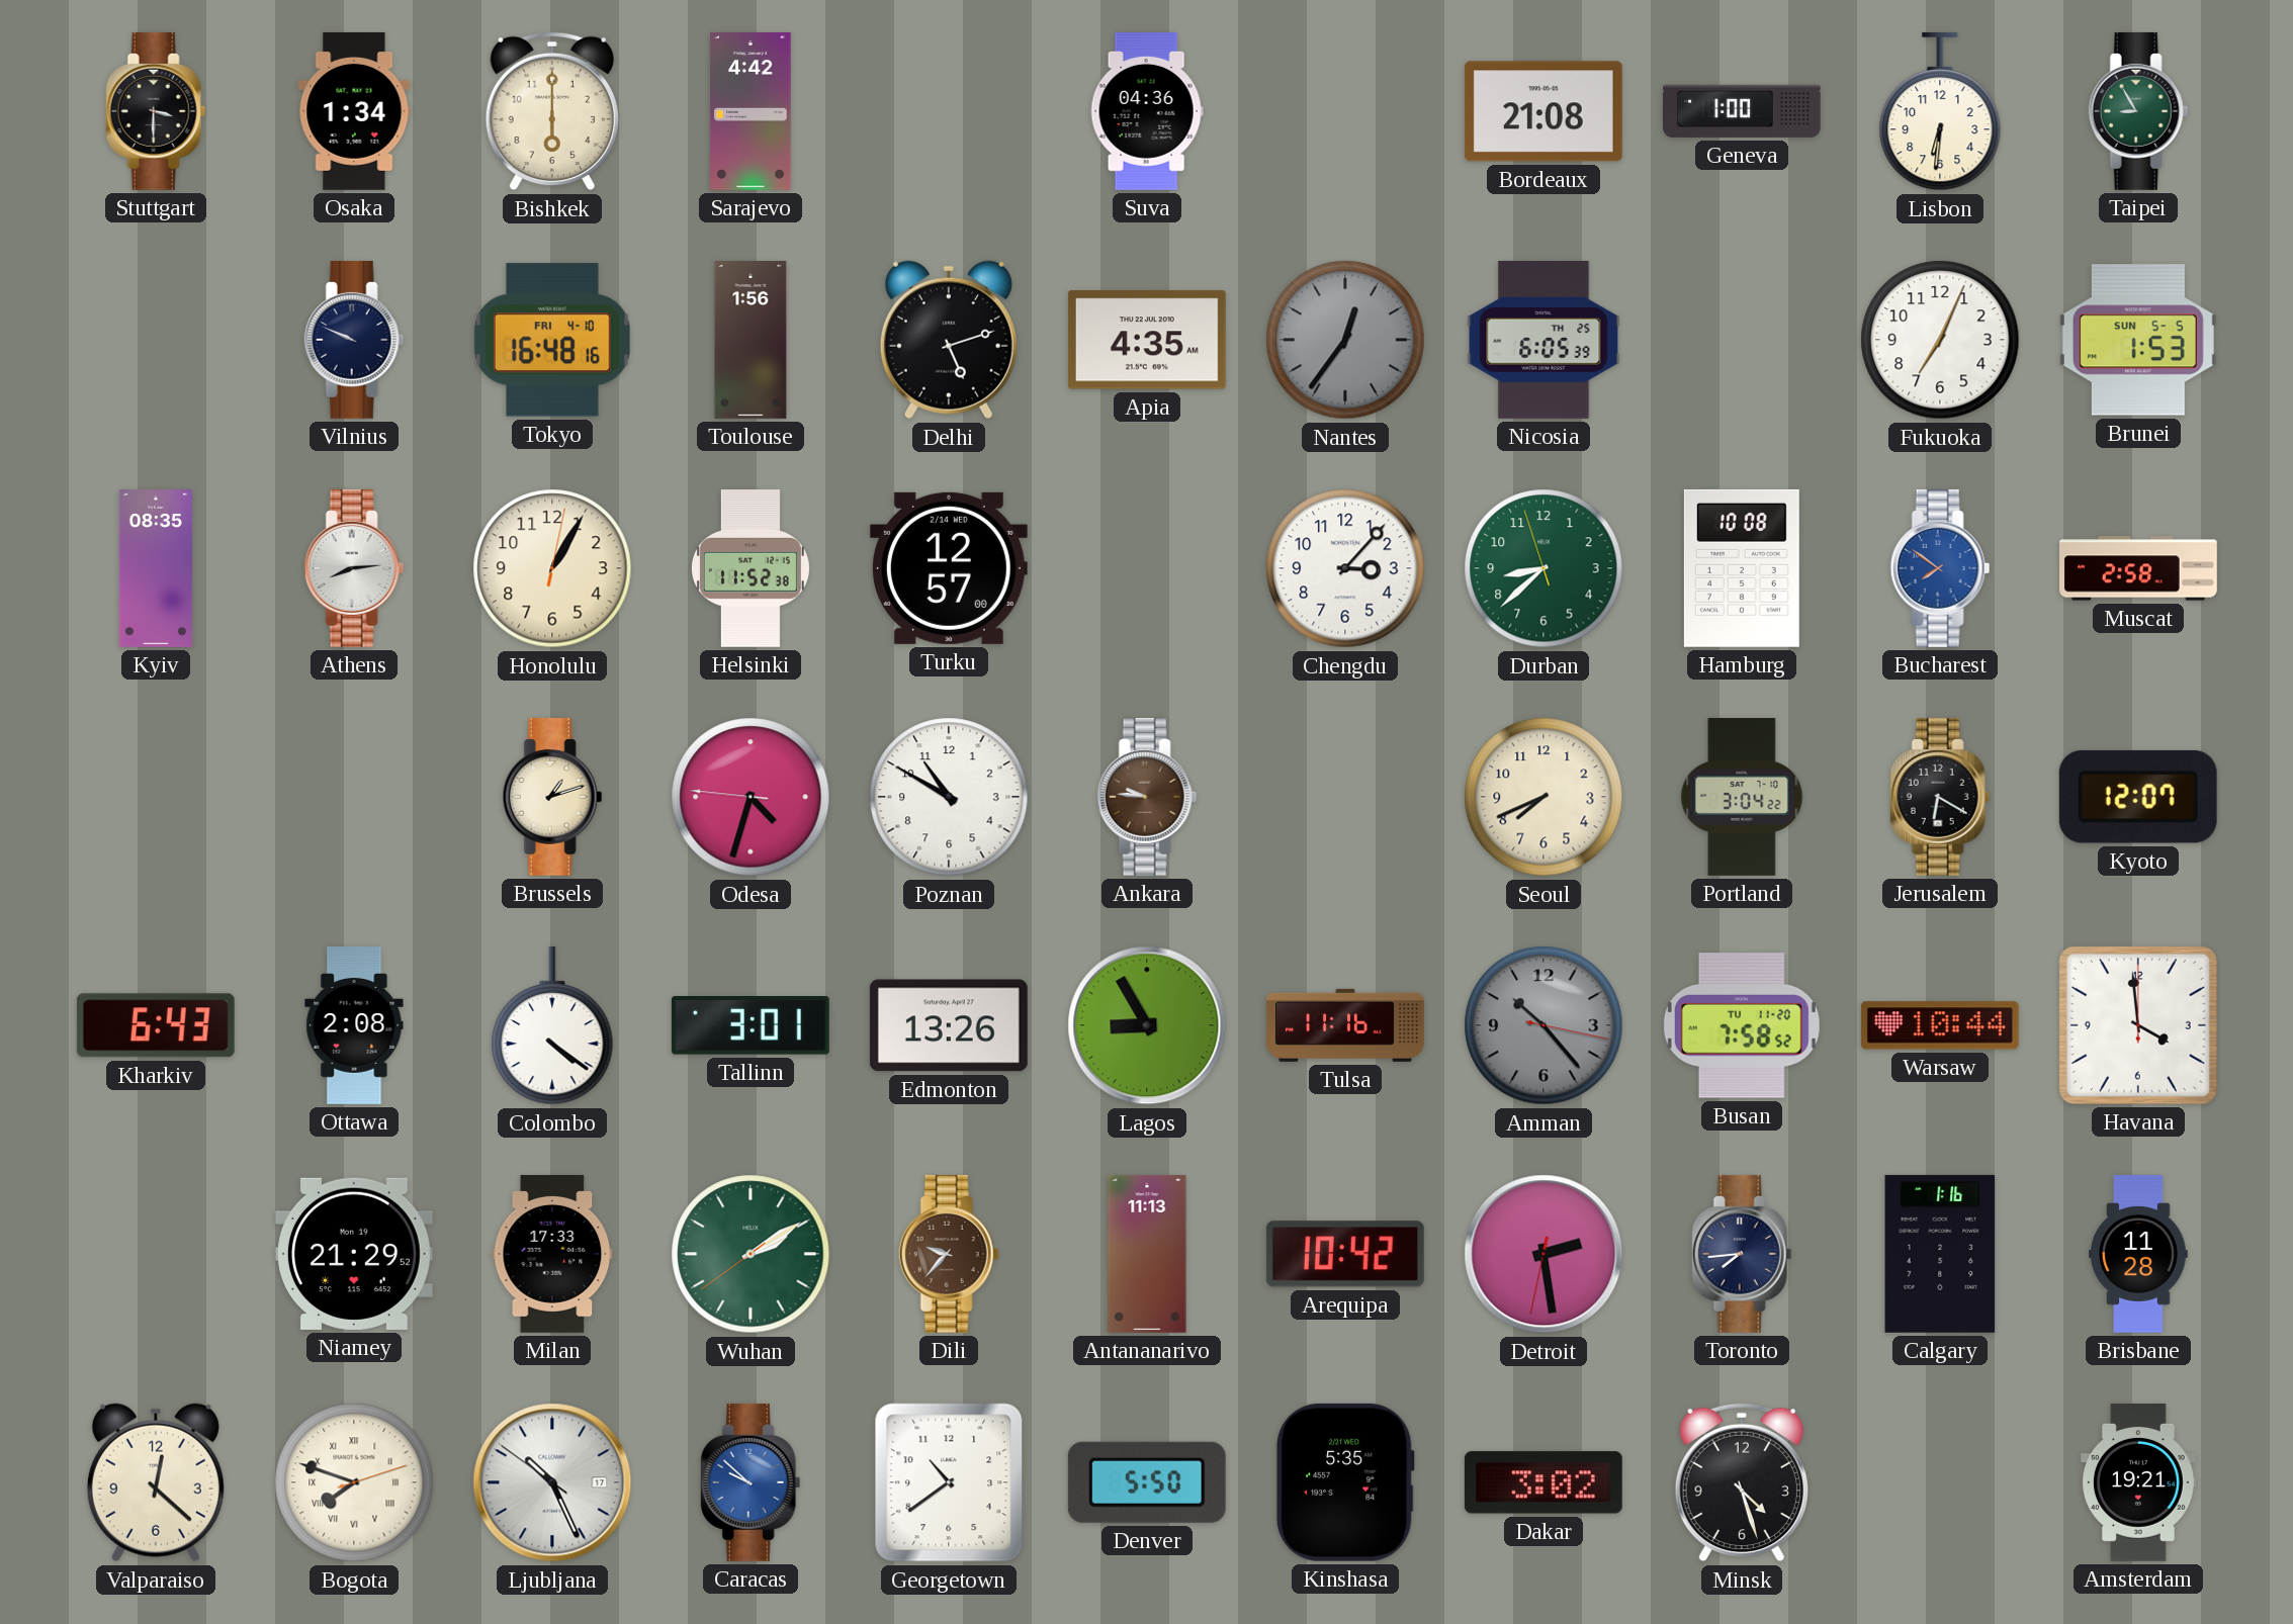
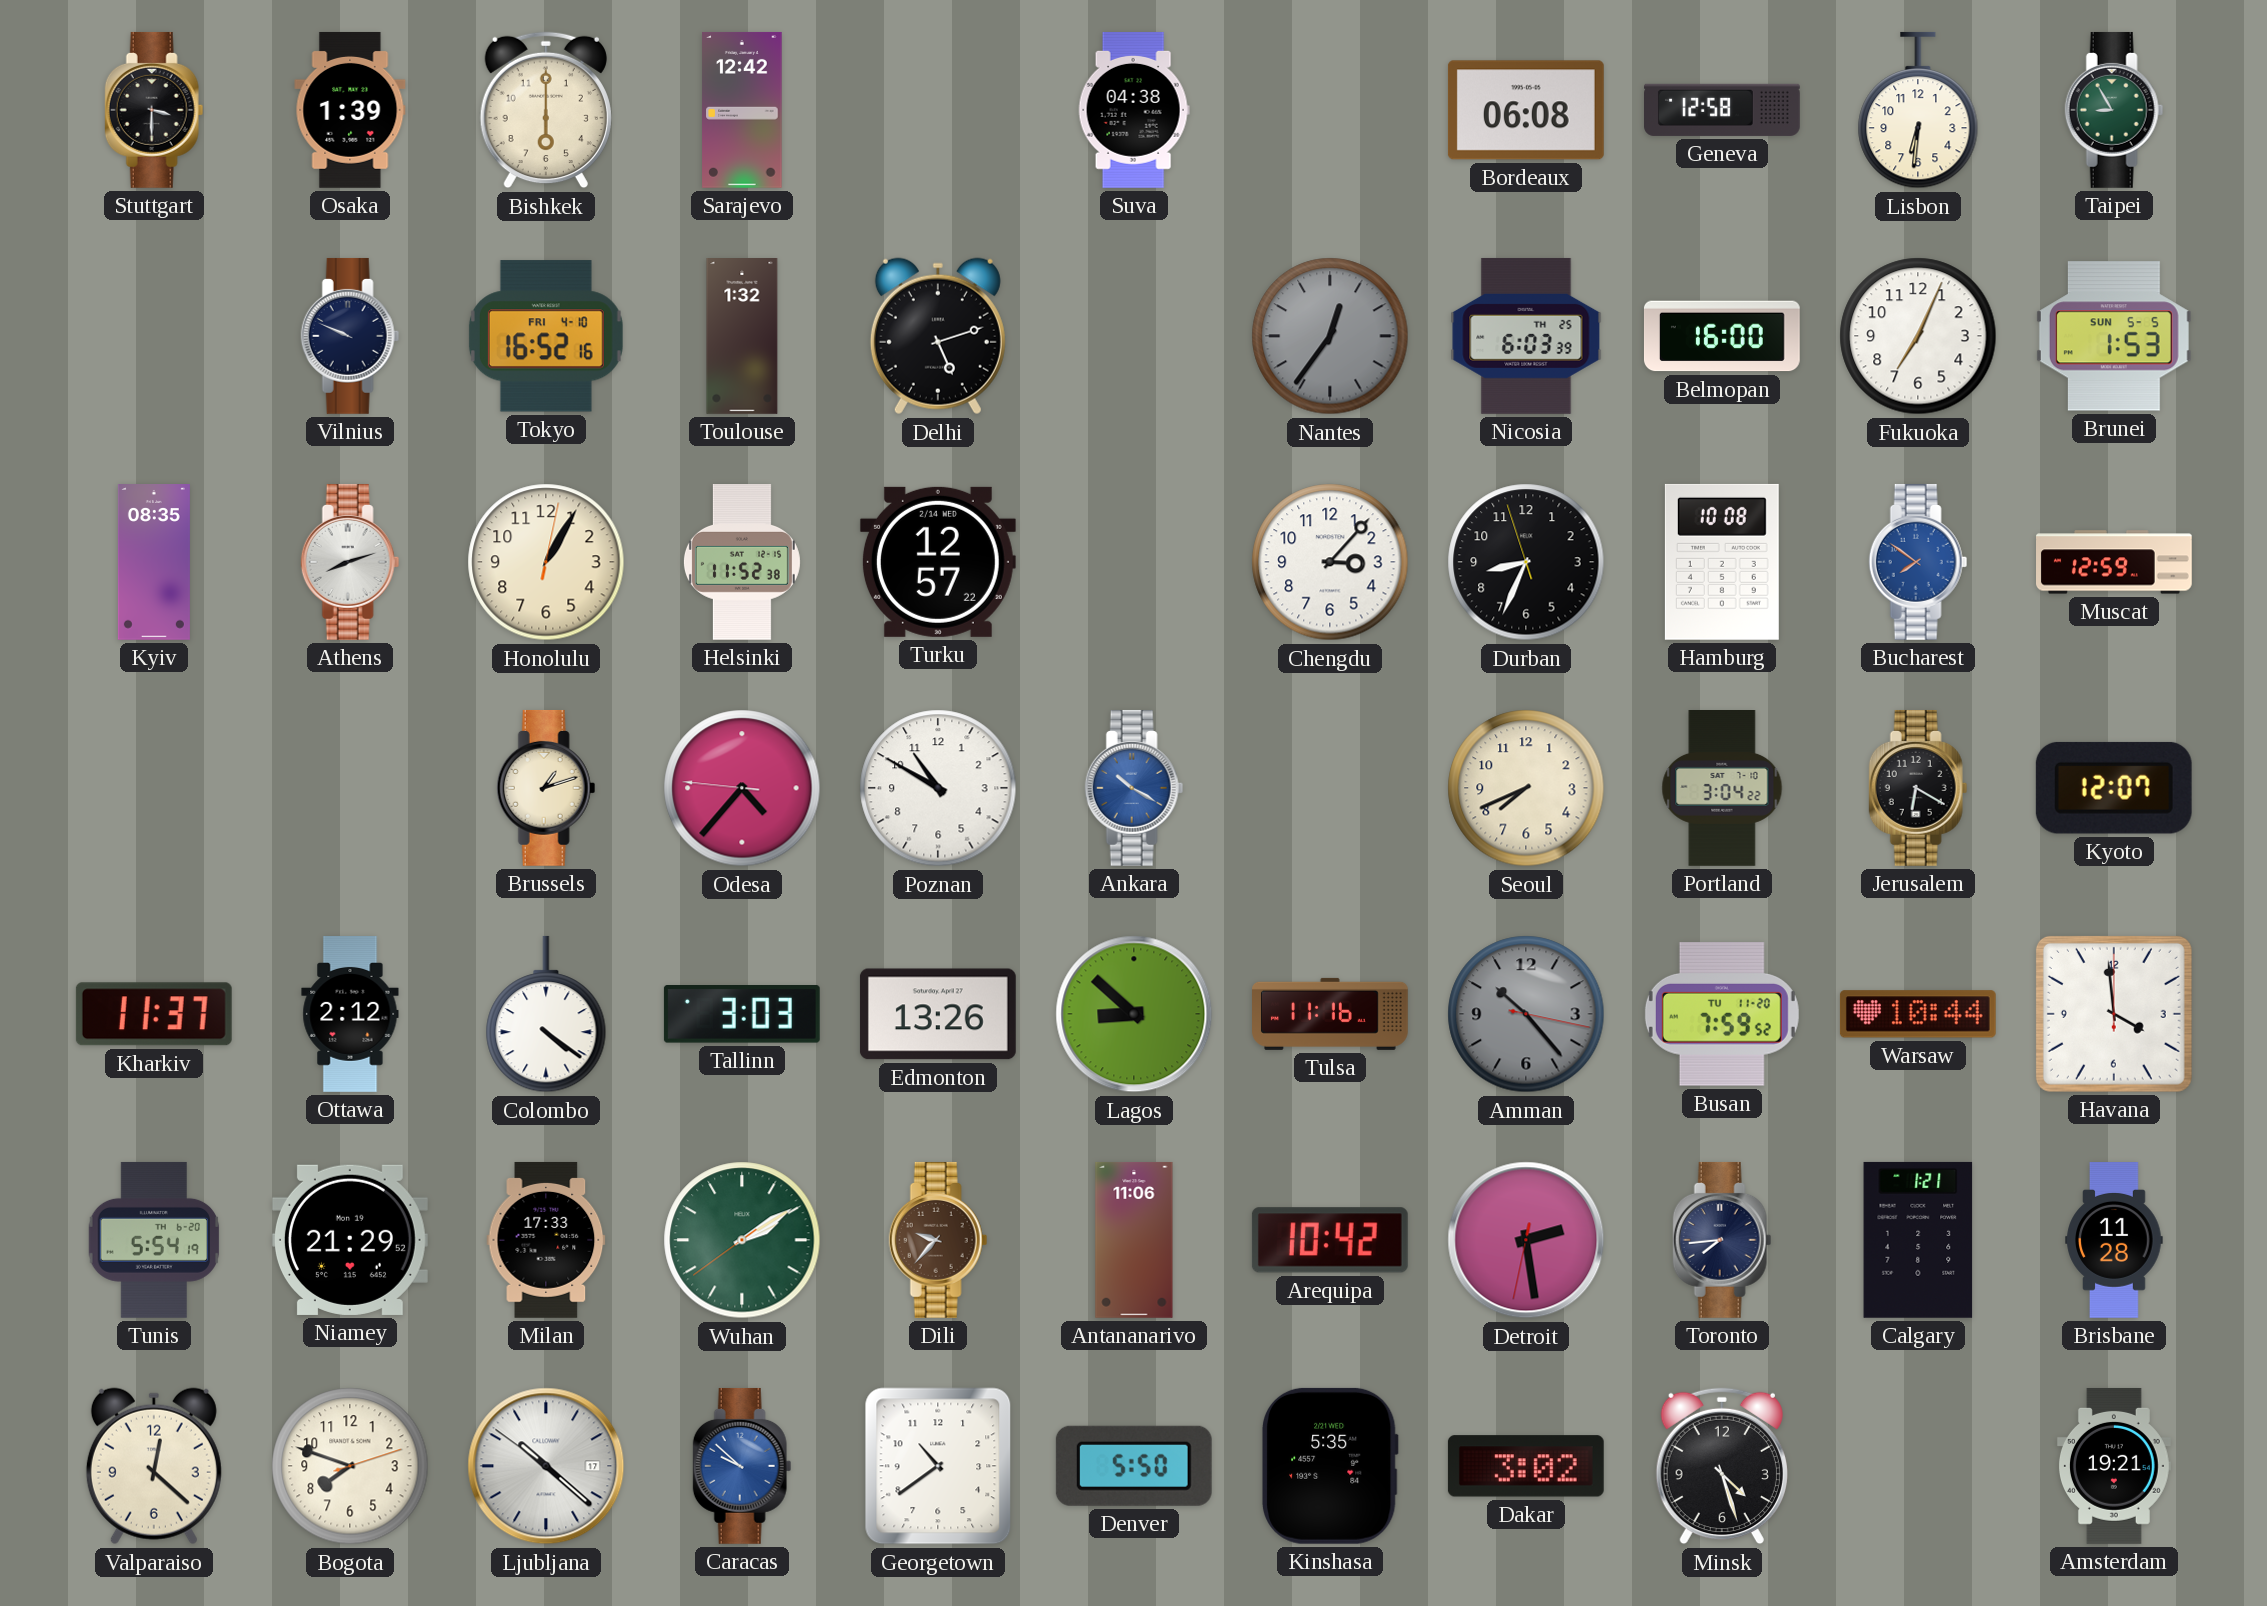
Osaka: 1:34 -> 1:39
Sarajevo: 4:42 -> 12:42
Suva: 04:36 -> 04:38
Bordeaux: 21:08 -> 06:08
Geneva: 1:00 -> 12:58
Tokyo: 16:48 -> 16:52
Toulouse: 1:56 -> 1:32
Apia: 4:35 -> none
Nicosia: 6:05 -> 6:03
Belmopan: none -> 16:00
Athens: 8:14 -> 8:12
Turku: 12:57:00 -> 12:57:22
Durban: 8:37 -> 8:33
Durban dial: green -> black
Muscat: 2:58 -> 12:59
Odesa: 4:32 -> 4:36
Ankara: 9:46 -> 10:20
Ankara dial: brown -> blue
Kharkiv: 6:43 -> 11:37
Ottawa: 2:08 -> 2:12
Tallinn: 3:01 -> 3:03
Lagos: 8:55 -> 8:52
Busan: 7:58 -> 7:59
Tunis: none -> 5:54
Antananarivo: 11:13 -> 11:06
Calgary: 1:16 -> 1:21
Bogota numerals: Roman -> Arabic
Ljubljana: 10:25 -> 10:21
